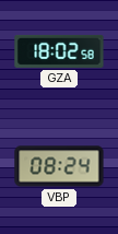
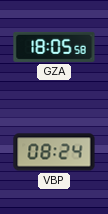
GZA: 18:02 -> 18:05
